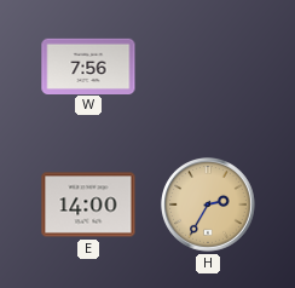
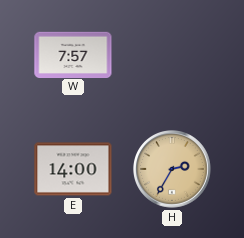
W: 7:56 -> 7:57
